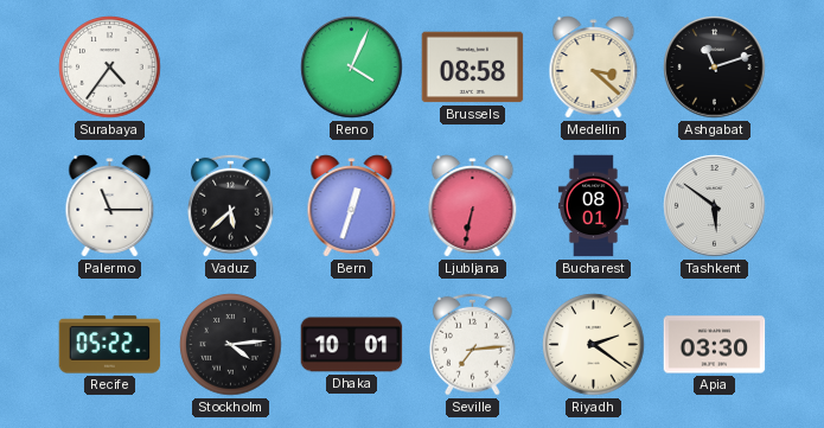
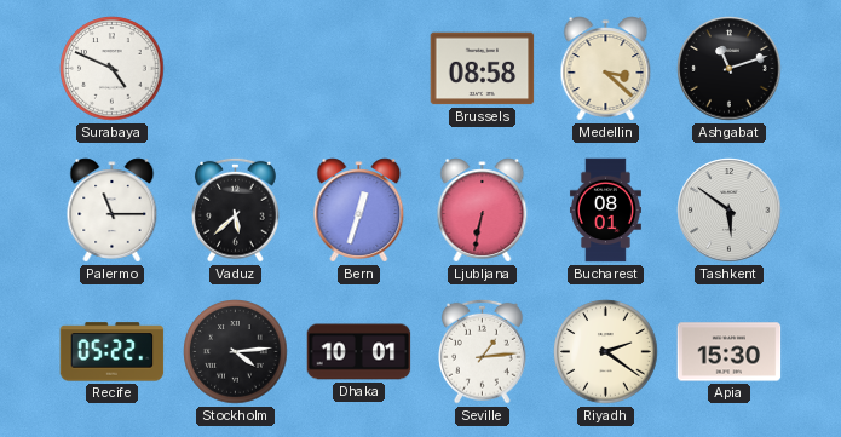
Surabaya: 4:36 -> 4:49
Reno: 4:04 -> none
Seville: 7:14 -> 1:14
Apia: 03:30 -> 15:30
